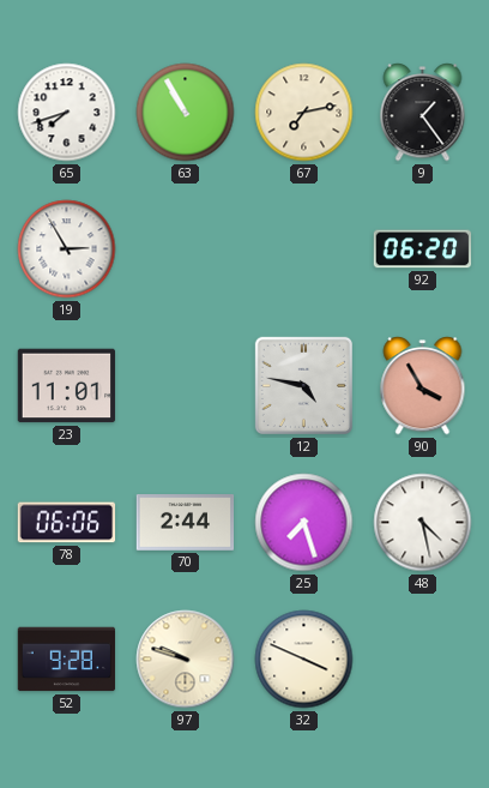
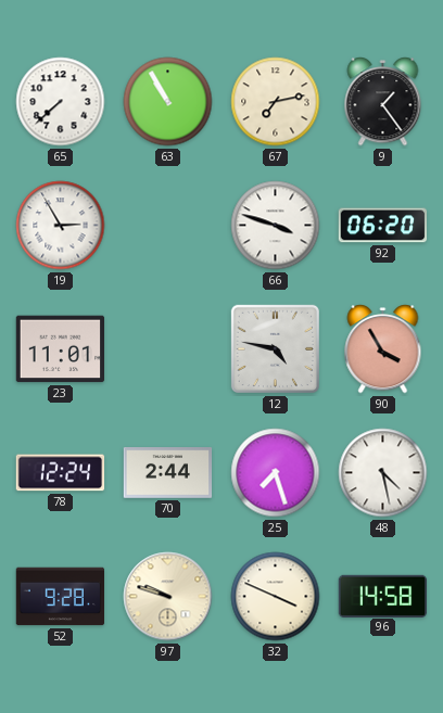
65: 7:42 -> 7:38
66: none -> 3:48
78: 06:06 -> 12:24
96: none -> 14:58
